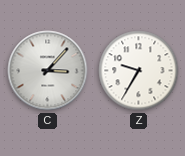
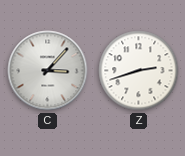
Z: 9:35 -> 2:42
